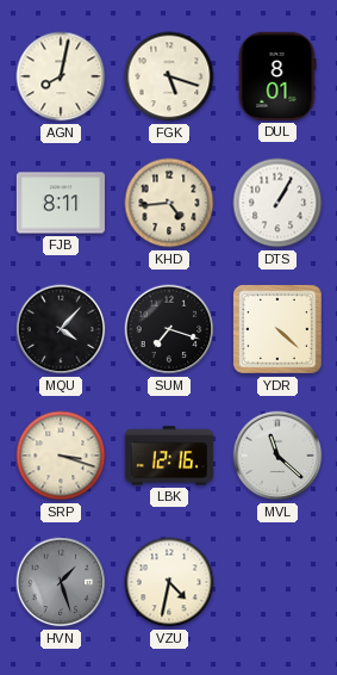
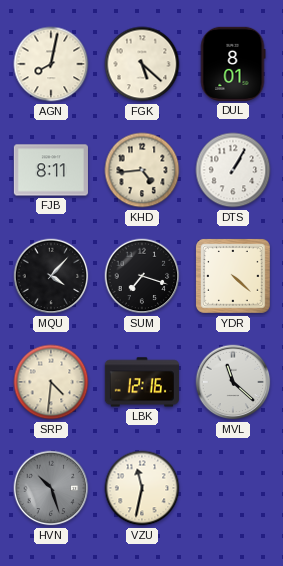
FGK: 5:18 -> 5:22
SRP: 3:18 -> 4:31
HVN: 1:27 -> 10:27
VZU: 4:32 -> 11:32
